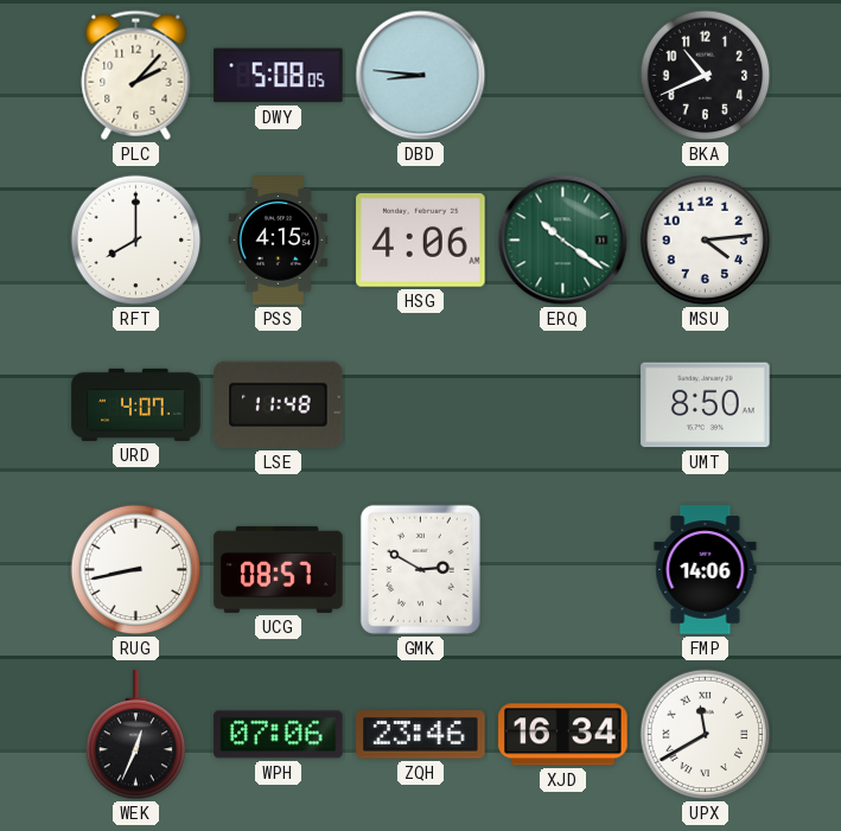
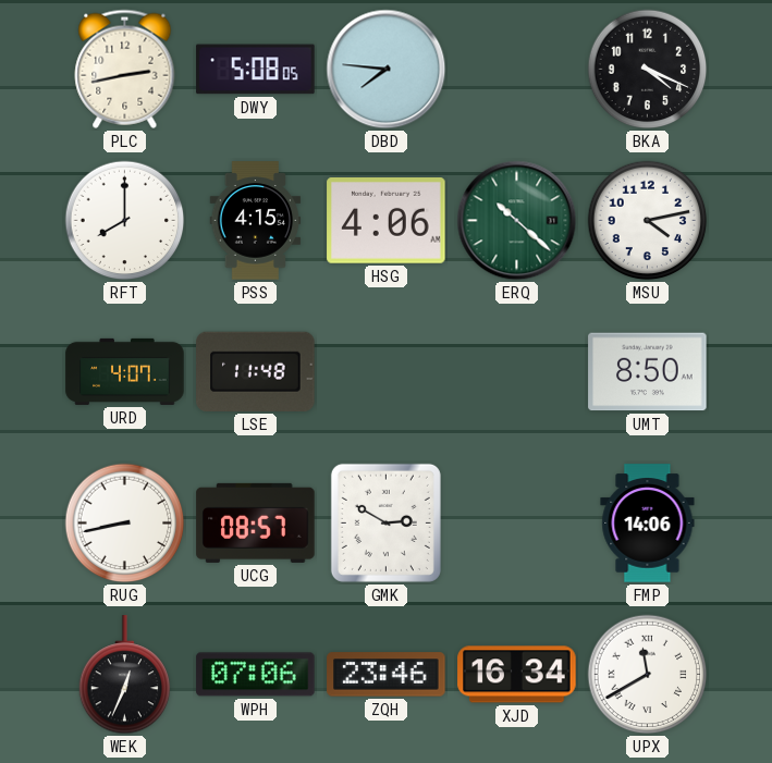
PLC: 2:07 -> 2:43
DBD: 8:46 -> 7:46
BKA: 10:41 -> 4:19
ERQ: 10:21 -> 10:22
MSU: 4:14 -> 4:13
